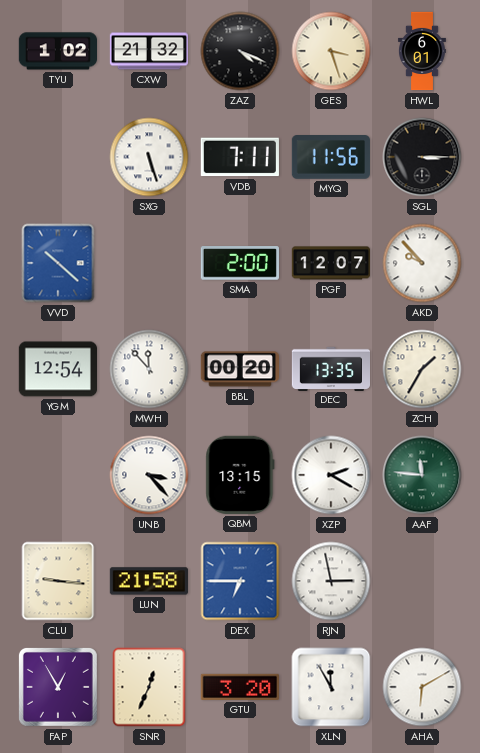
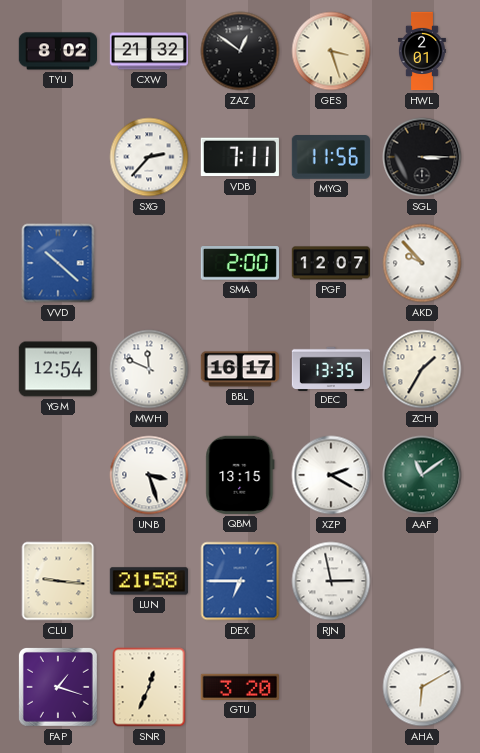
TYU: 1:02 -> 8:02
ZAZ: 4:19 -> 12:51
HWL: 6:01 -> 2:01
SXG: 5:27 -> 2:37
MWH: 11:53 -> 11:49
BBL: 00:20 -> 16:17
UNB: 3:23 -> 3:27
AAF: 11:46 -> 11:09
FAP: 12:55 -> 1:18
XLN: 11:55 -> none
